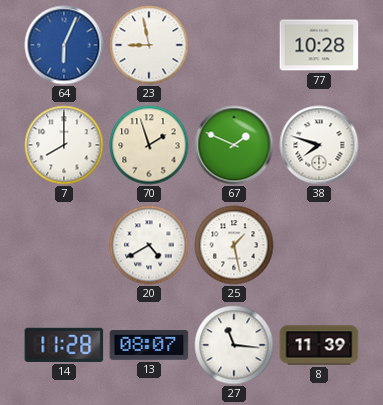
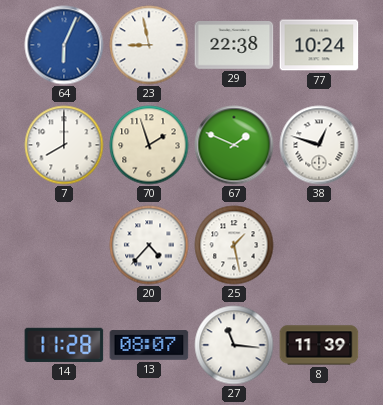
29: none -> 22:38
77: 10:28 -> 10:24
38: 7:48 -> 12:48
20: 4:40 -> 4:37
